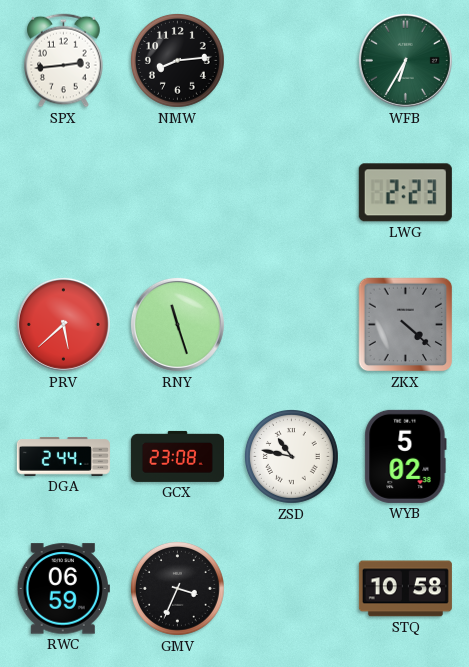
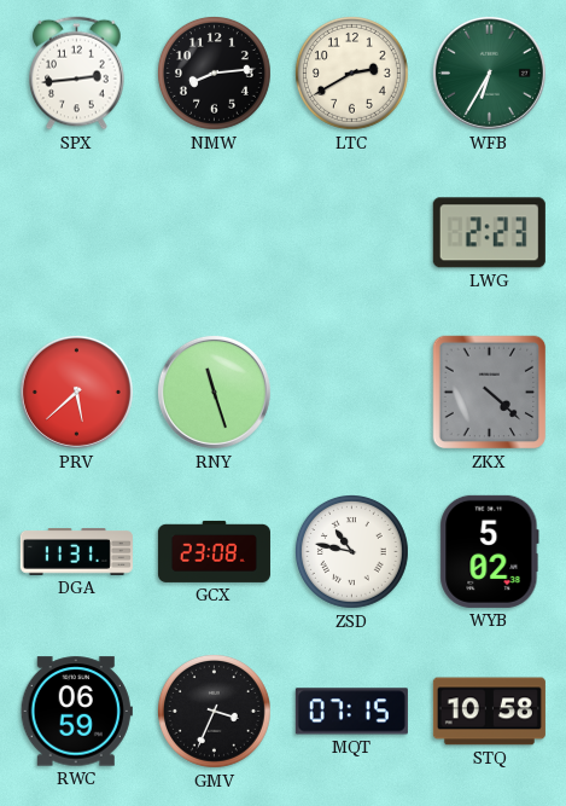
LTC: none -> 2:40
DGA: 2:44 -> 11:31
MQT: none -> 07:15
